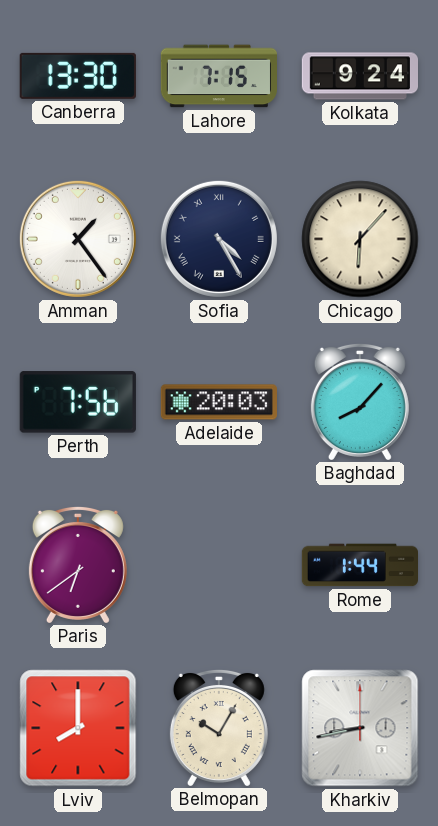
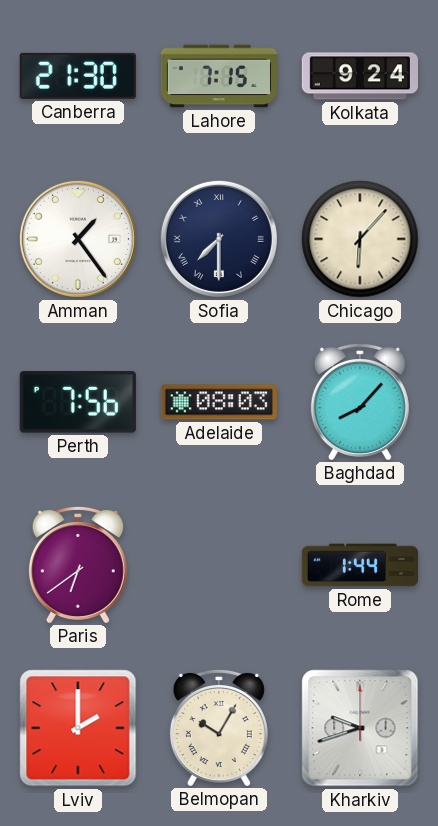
Canberra: 13:30 -> 21:30
Sofia: 4:25 -> 7:30
Adelaide: 20:03 -> 08:03
Lviv: 8:00 -> 2:00
Kharkiv: 8:43 -> 9:42
